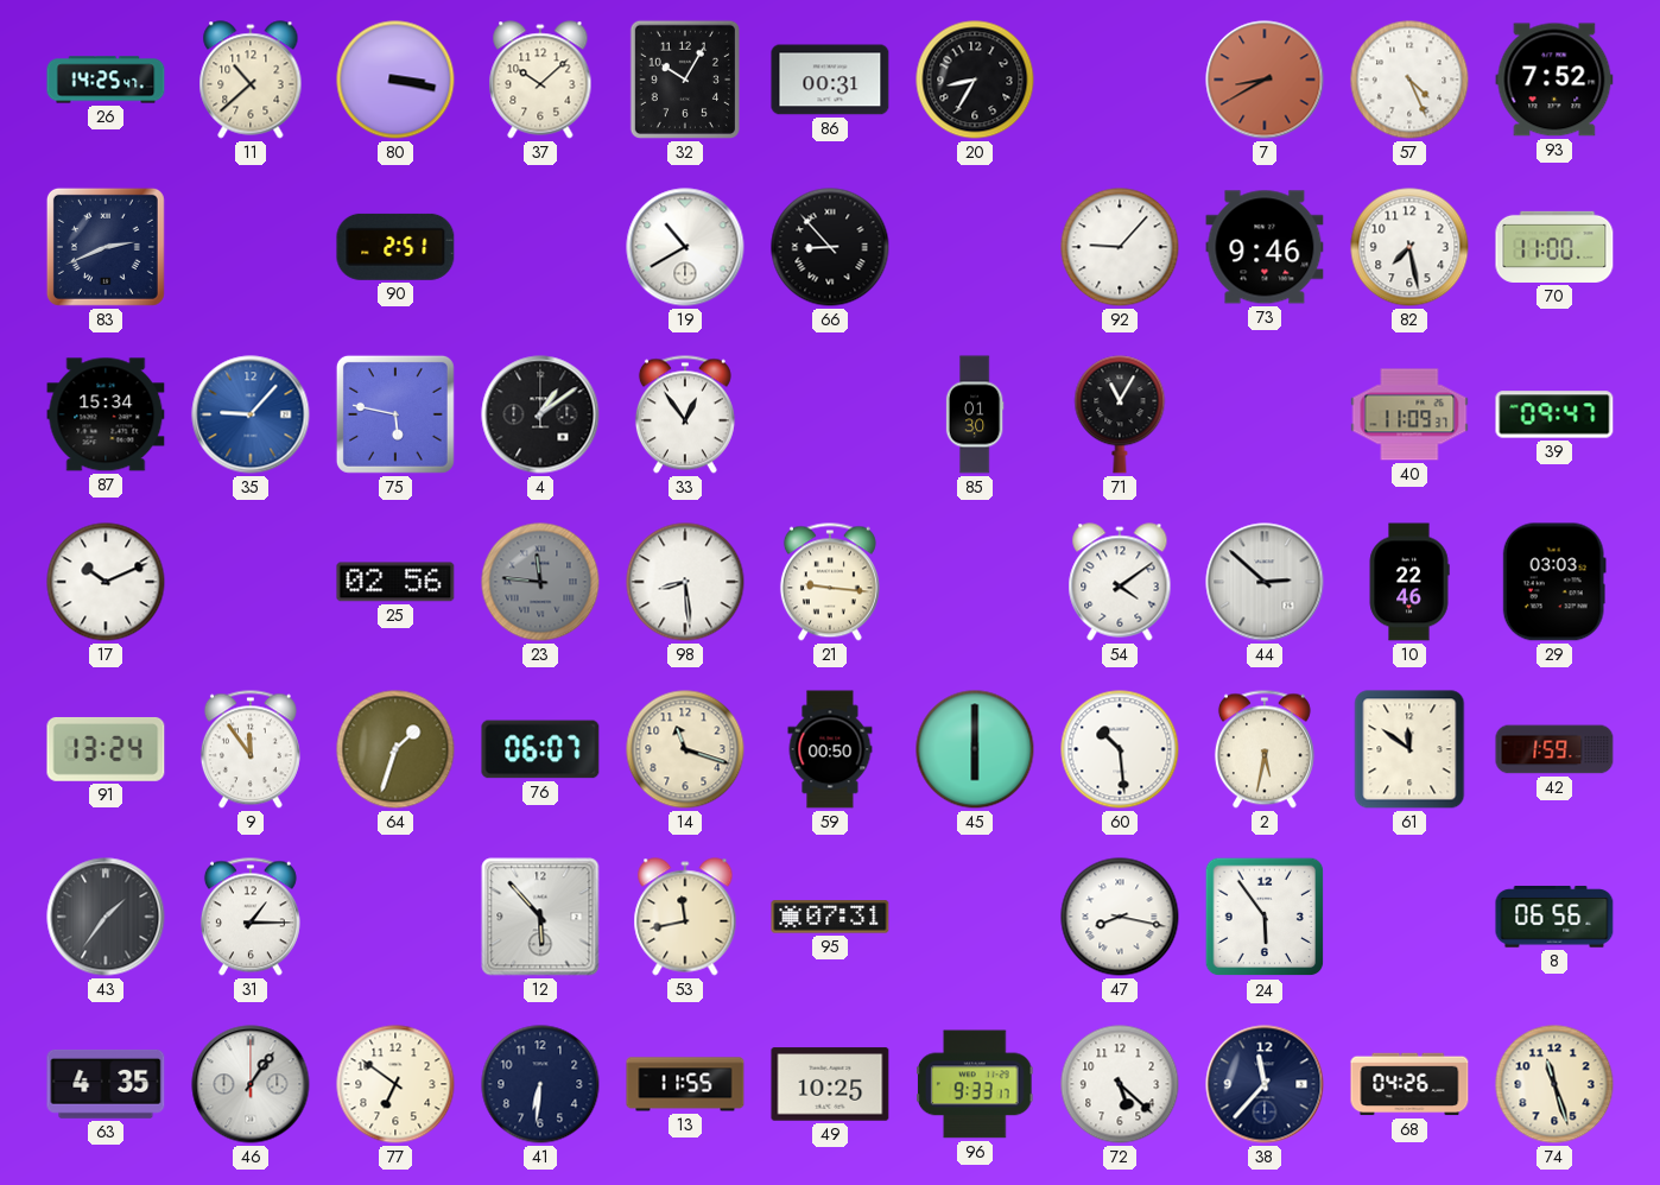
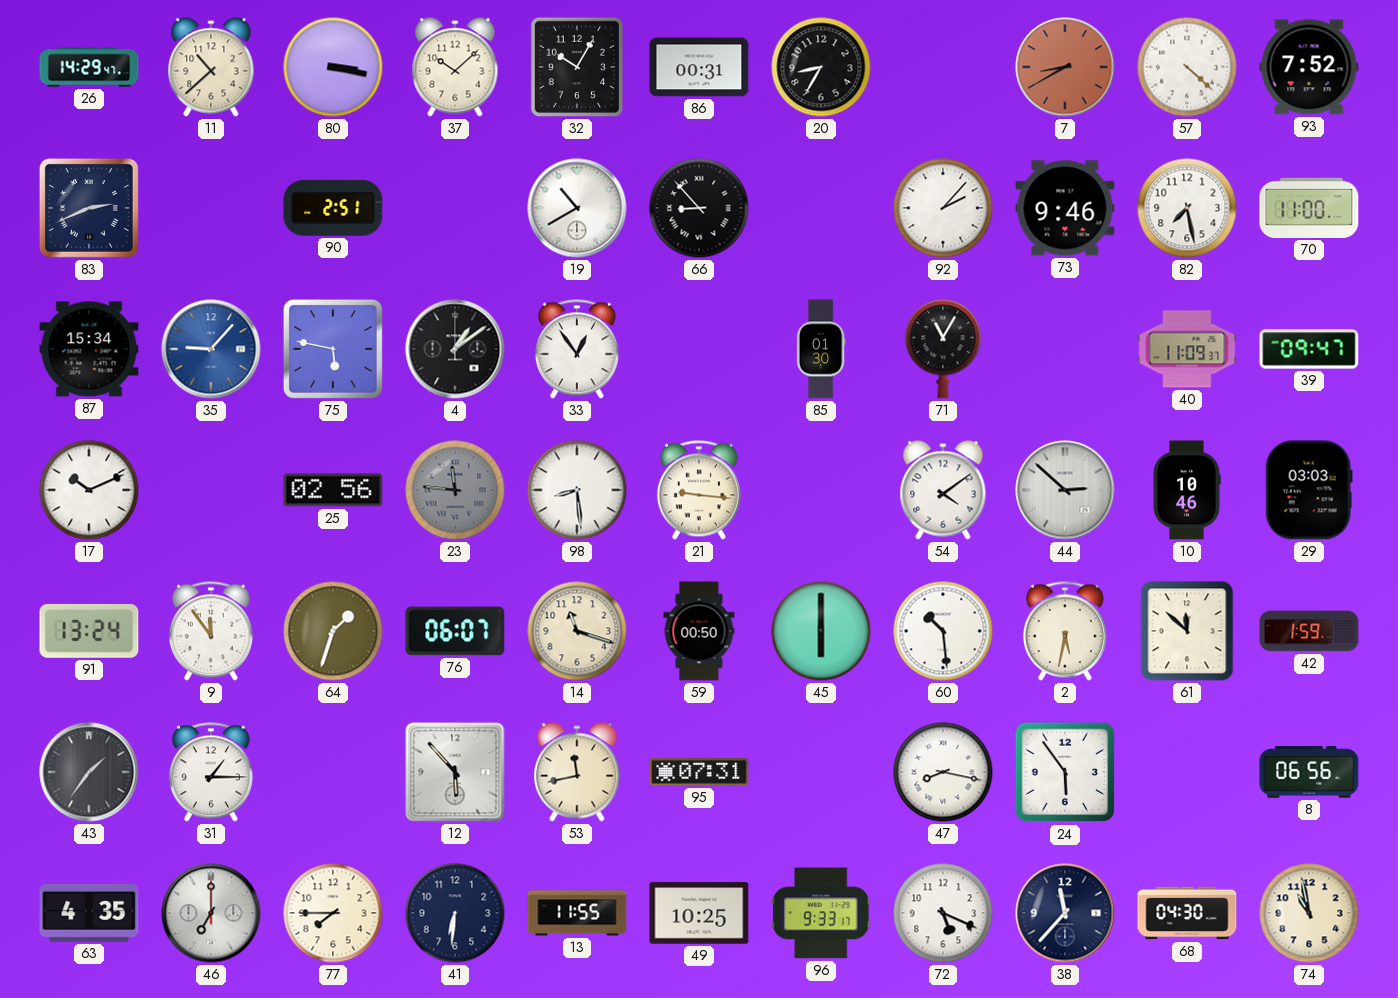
26: 14:25 -> 14:29
57: 4:26 -> 4:22
92: 9:07 -> 2:07
10: 22:46 -> 10:46
61: 11:51 -> 11:52
46: 1:06 -> 7:00
77: 6:51 -> 7:45
72: 5:22 -> 5:19
68: 04:26 -> 04:30
74: 11:27 -> 10:58
